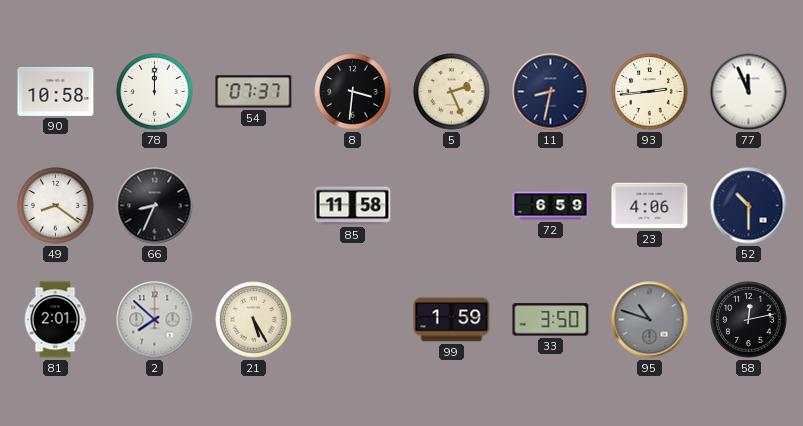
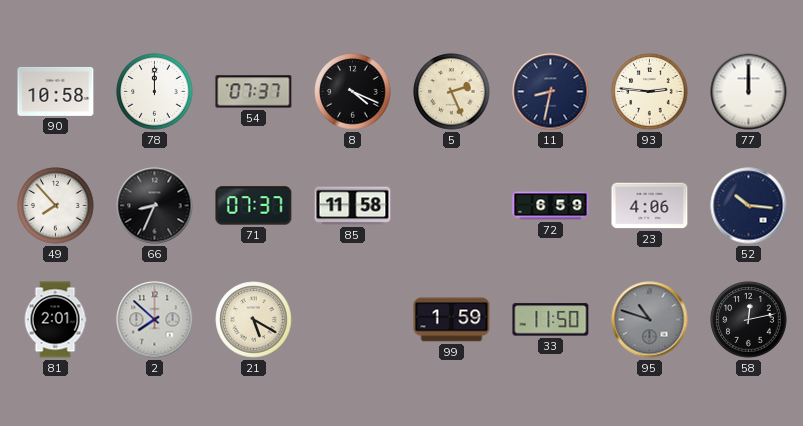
8: 3:31 -> 4:19
93: 2:44 -> 2:46
77: 11:56 -> 12:00
49: 8:21 -> 7:53
71: none -> 07:37
52: 10:30 -> 10:16
21: 5:25 -> 5:20
33: 3:50 -> 11:50
